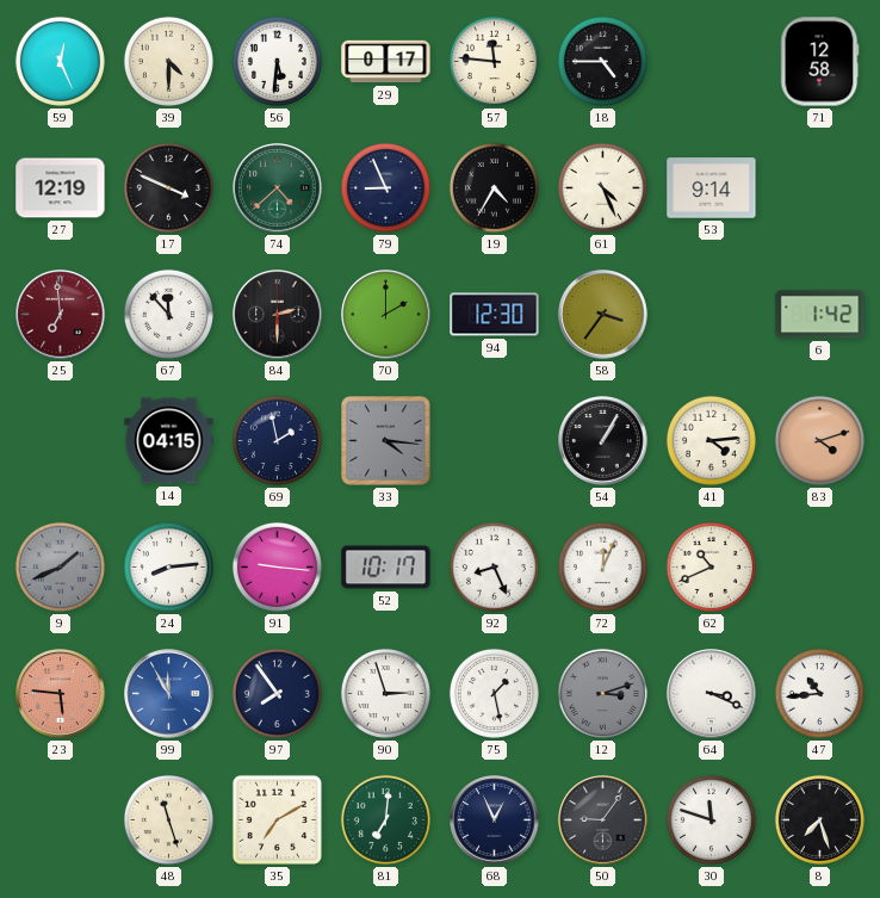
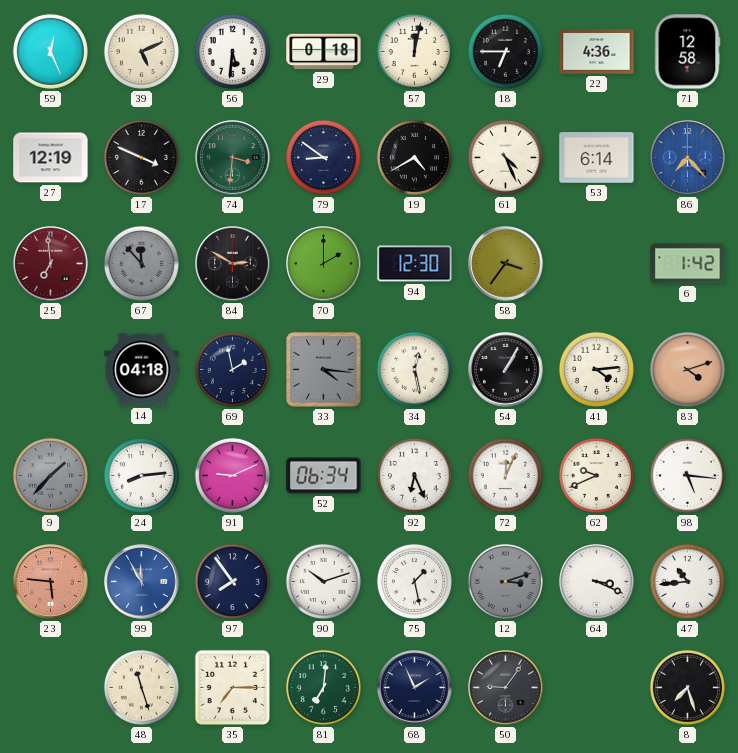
39: 4:30 -> 5:11
29: 0:17 -> 0:18
57: 11:46 -> 12:02
18: 4:45 -> 6:45
22: none -> 4:36
74: 4:38 -> 3:31
79: 8:56 -> 8:51
19: 4:35 -> 4:40
53: 9:14 -> 6:14
86: none -> 7:23
67 dial: white -> grey
84: 2:30 -> 2:50
14: 04:15 -> 04:18
34: none -> 12:28
9: 1:41 -> 1:37
91: 9:16 -> 9:11
52: 10:17 -> 06:34
92: 8:26 -> 6:26
62: 10:41 -> 9:41
98: none -> 5:16
90: 2:57 -> 10:12
35: 7:10 -> 7:15
68: 12:56 -> 1:56
30: 11:48 -> none
